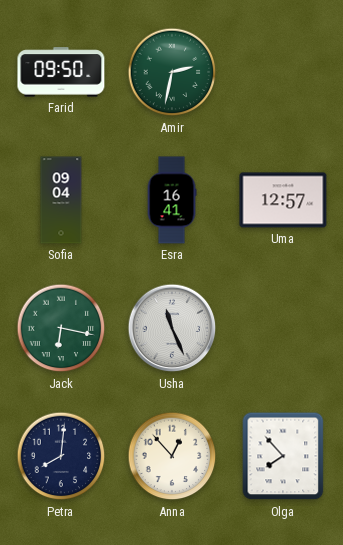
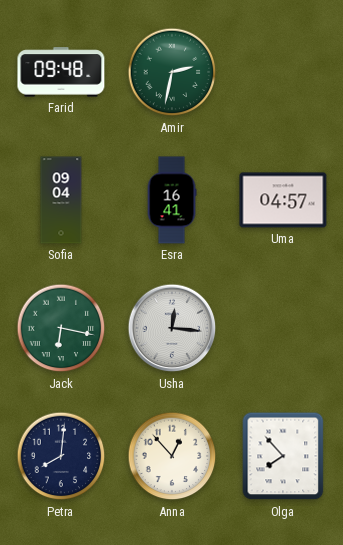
Farid: 09:50 -> 09:48
Uma: 12:57 -> 04:57
Usha: 11:26 -> 12:16
